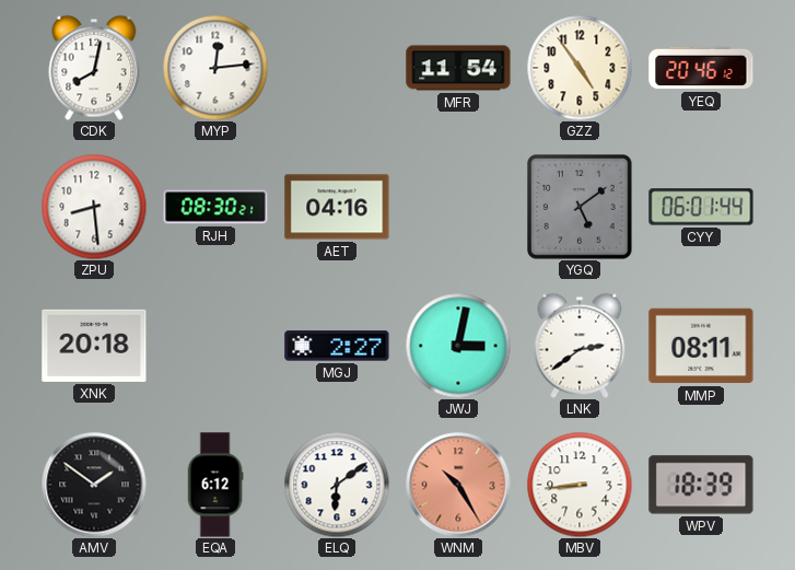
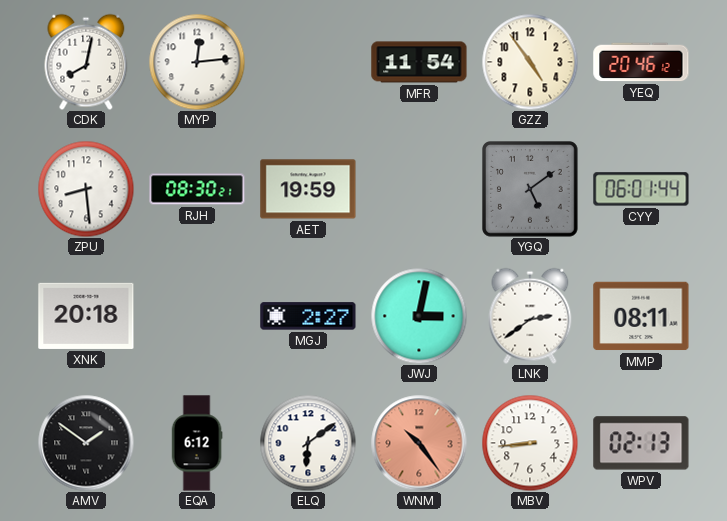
AET: 04:16 -> 19:59
WNM: 10:25 -> 10:24
WPV: 18:39 -> 02:13
